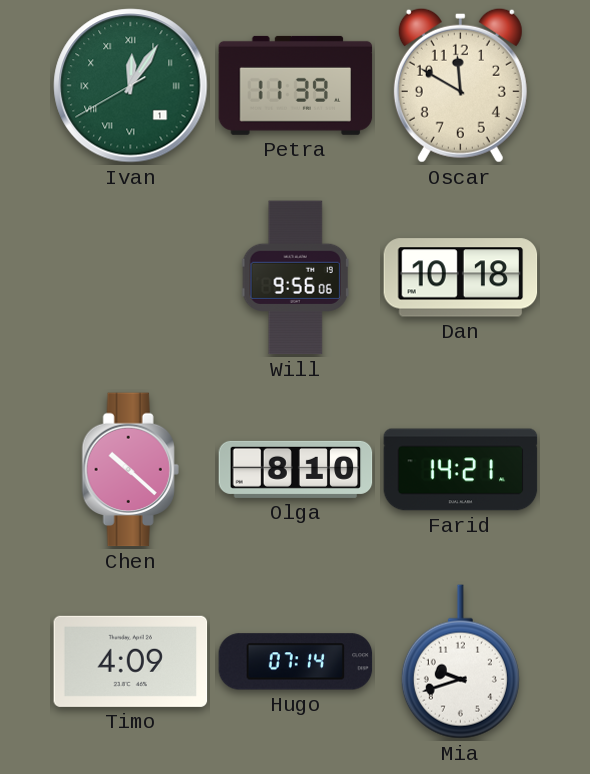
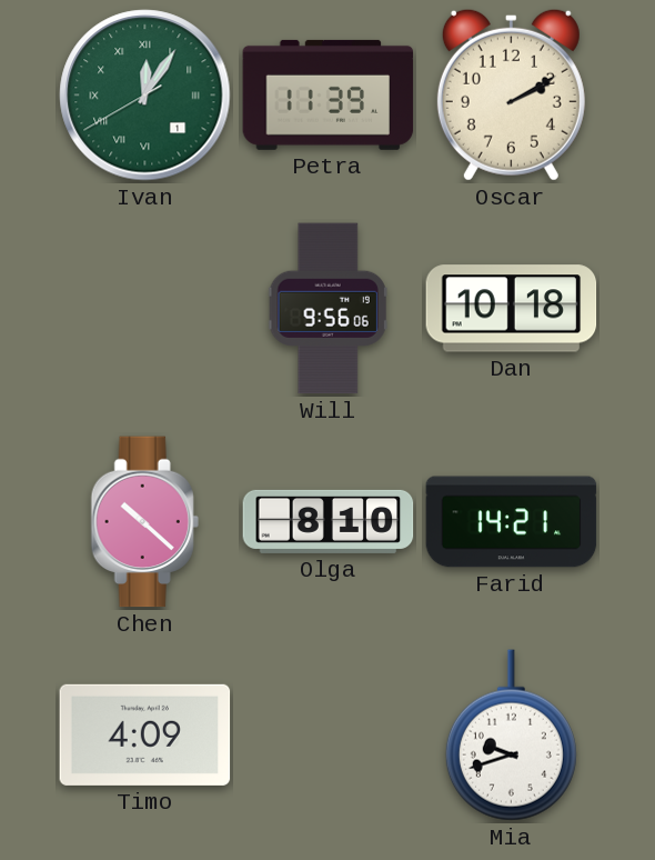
Oscar: 11:50 -> 2:10
Hugo: 07:14 -> none
